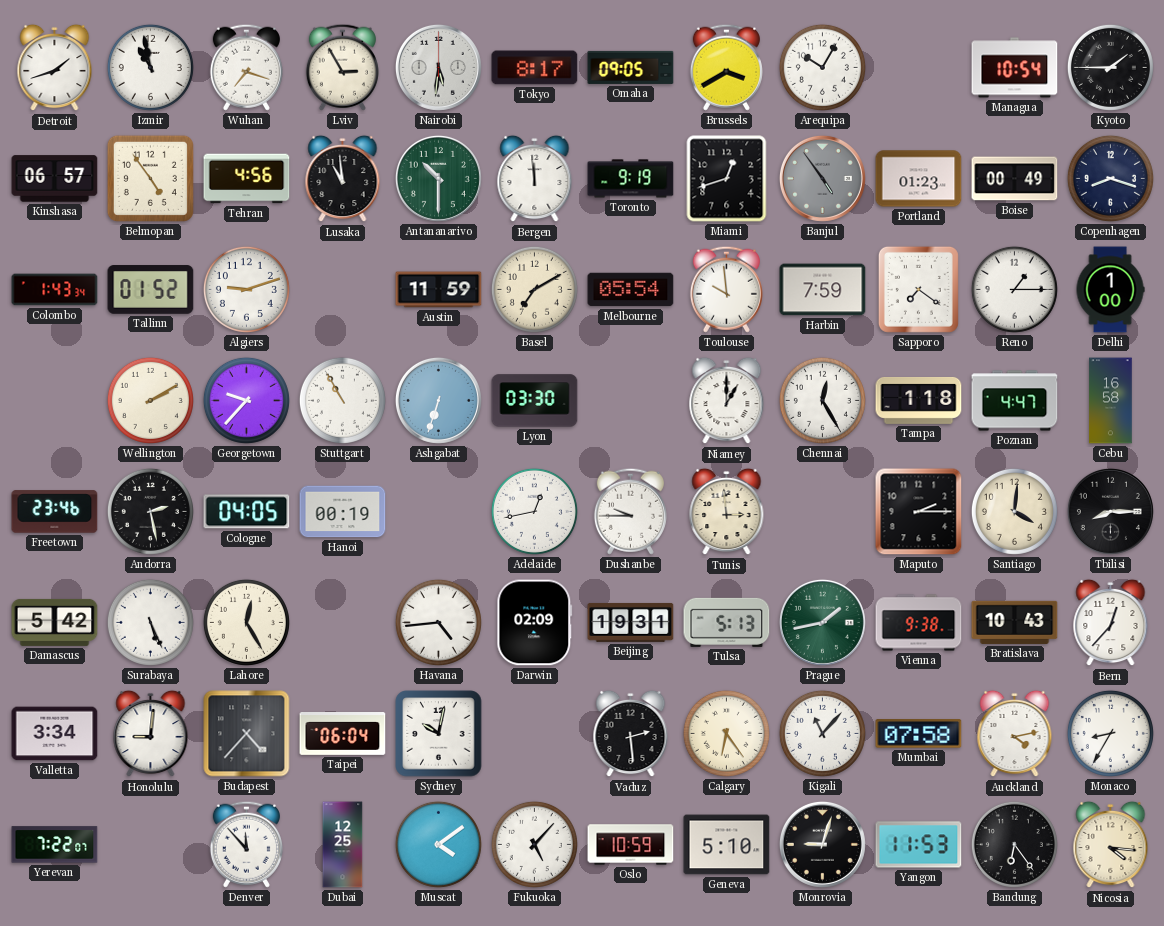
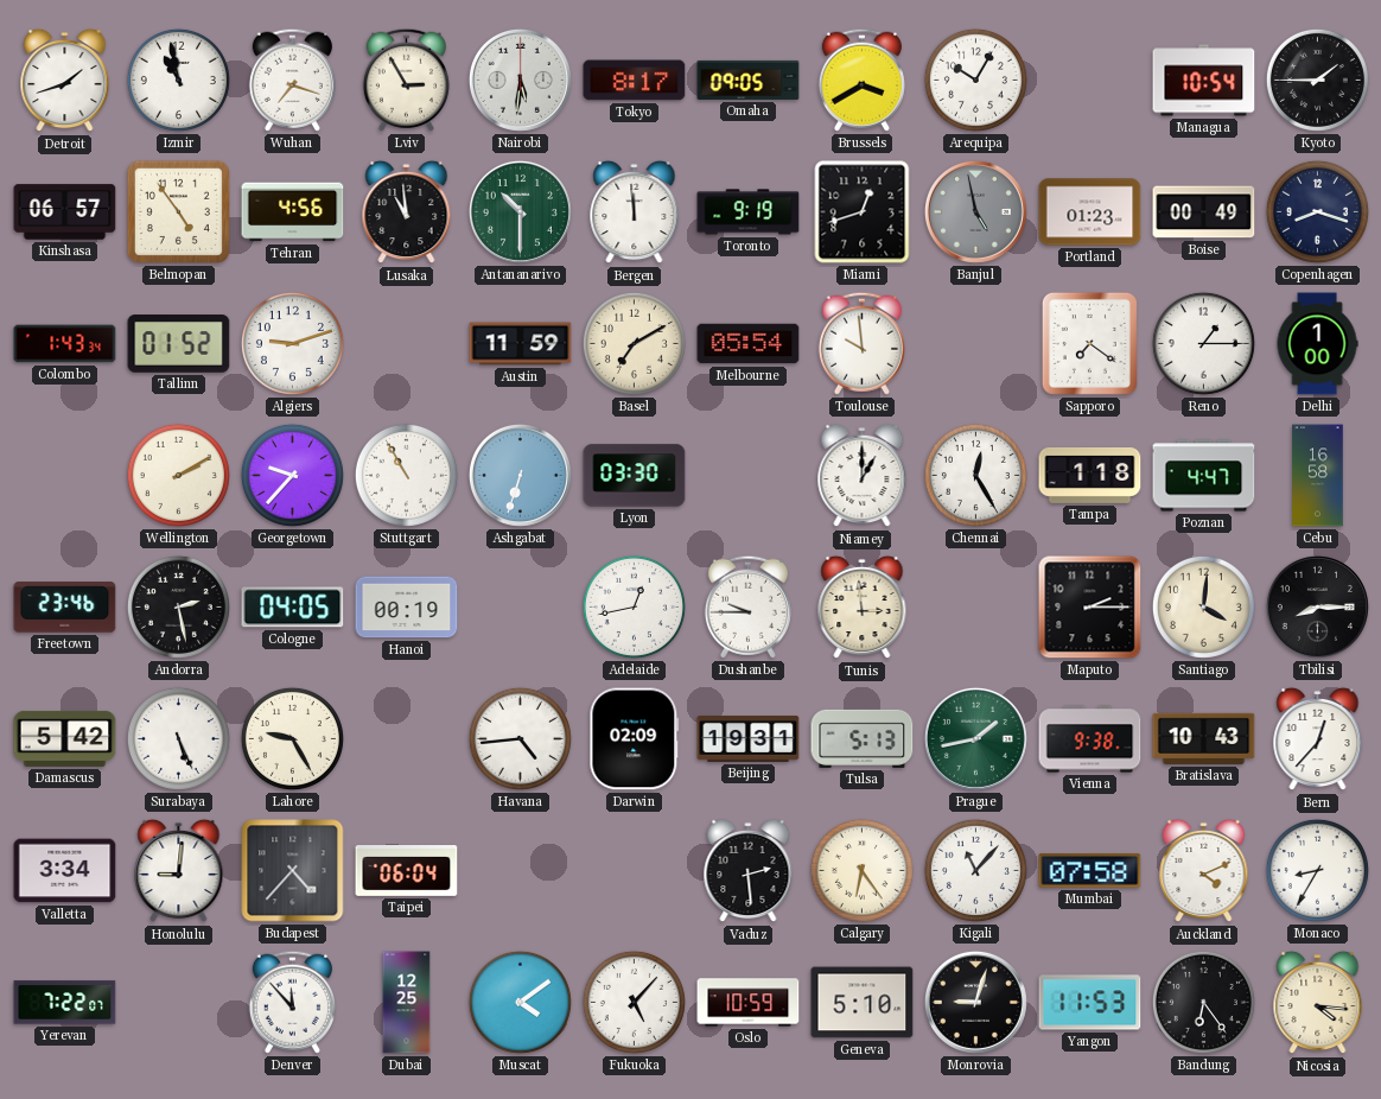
Banjul: 4:54 -> 4:58
Harbin: 7:59 -> none
Lahore: 12:25 -> 9:25
Sydney: 10:02 -> none
Auckland: 4:13 -> 4:11
